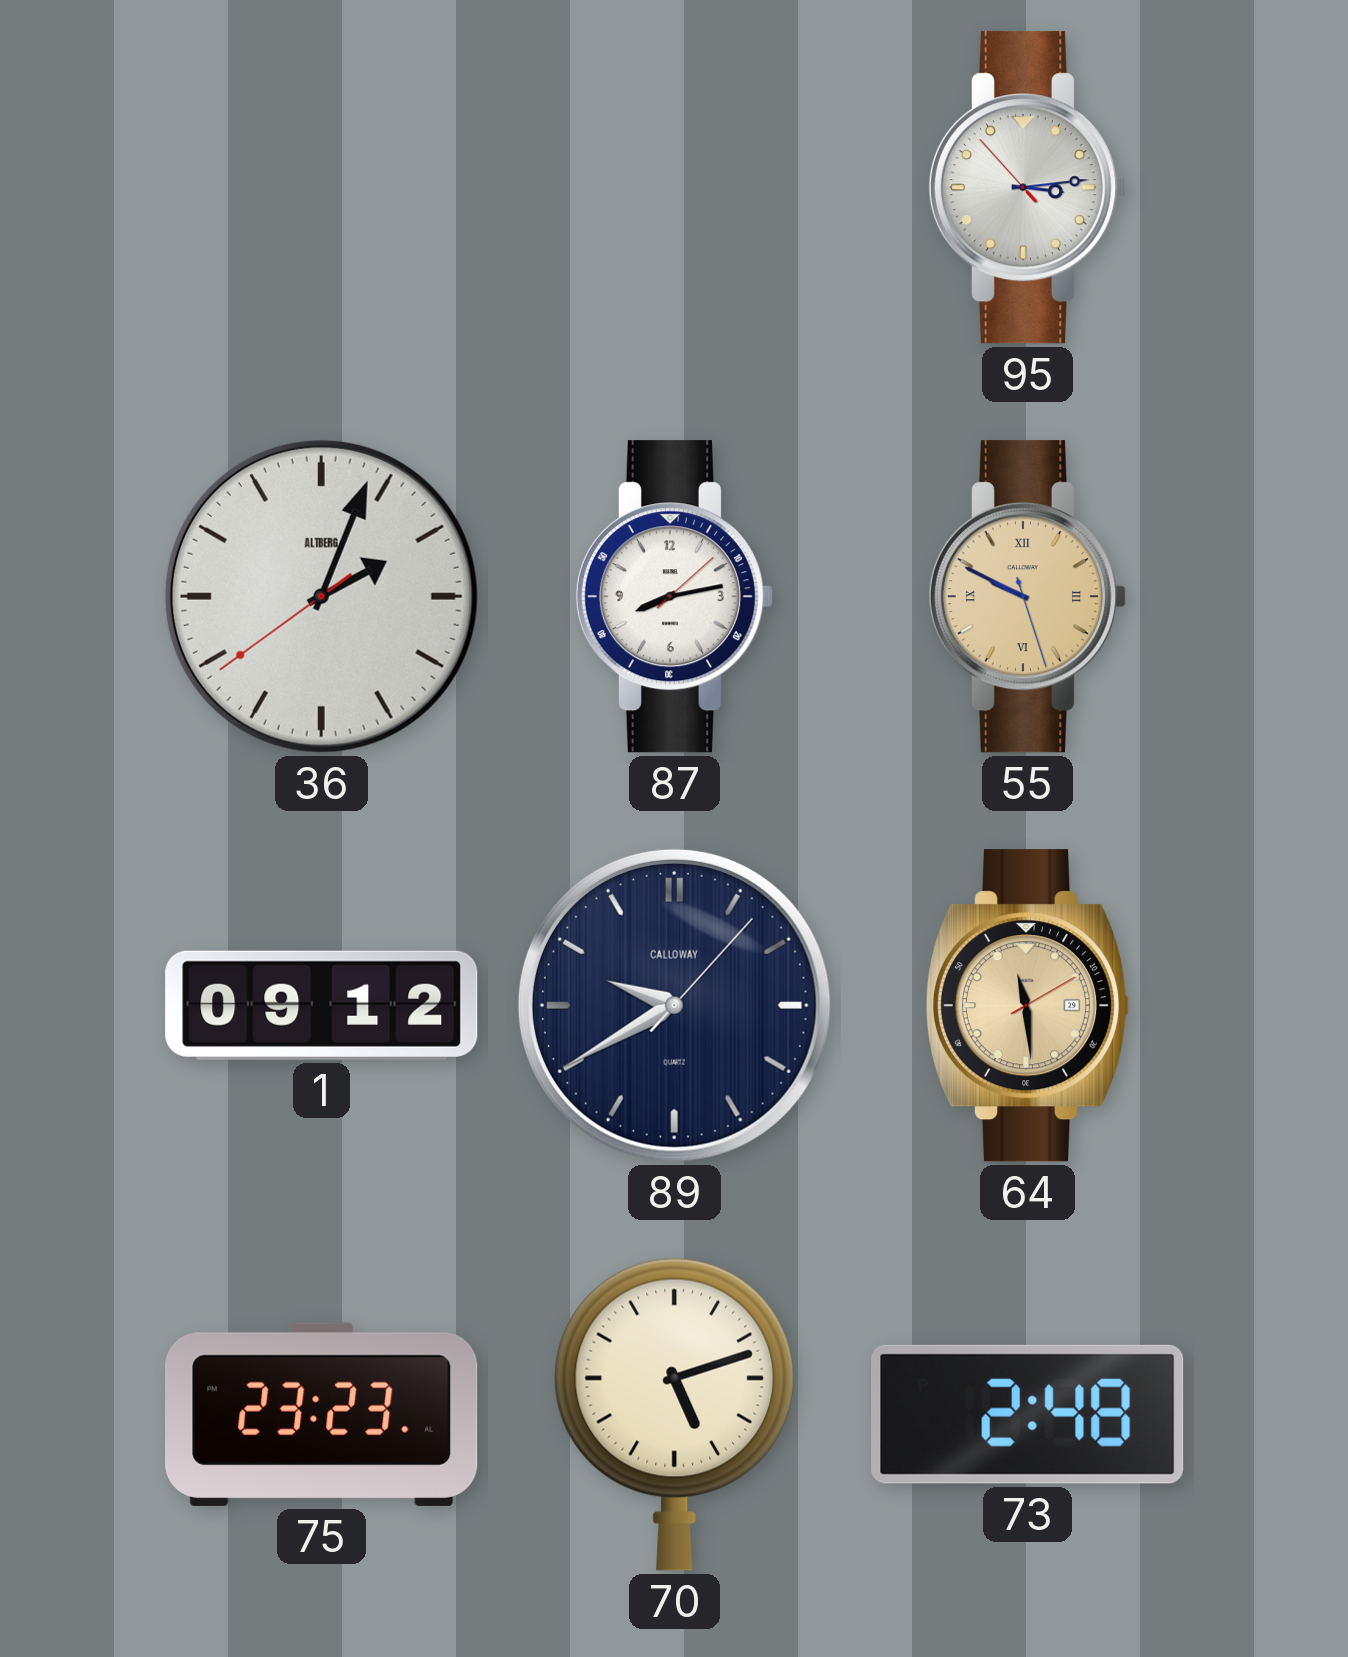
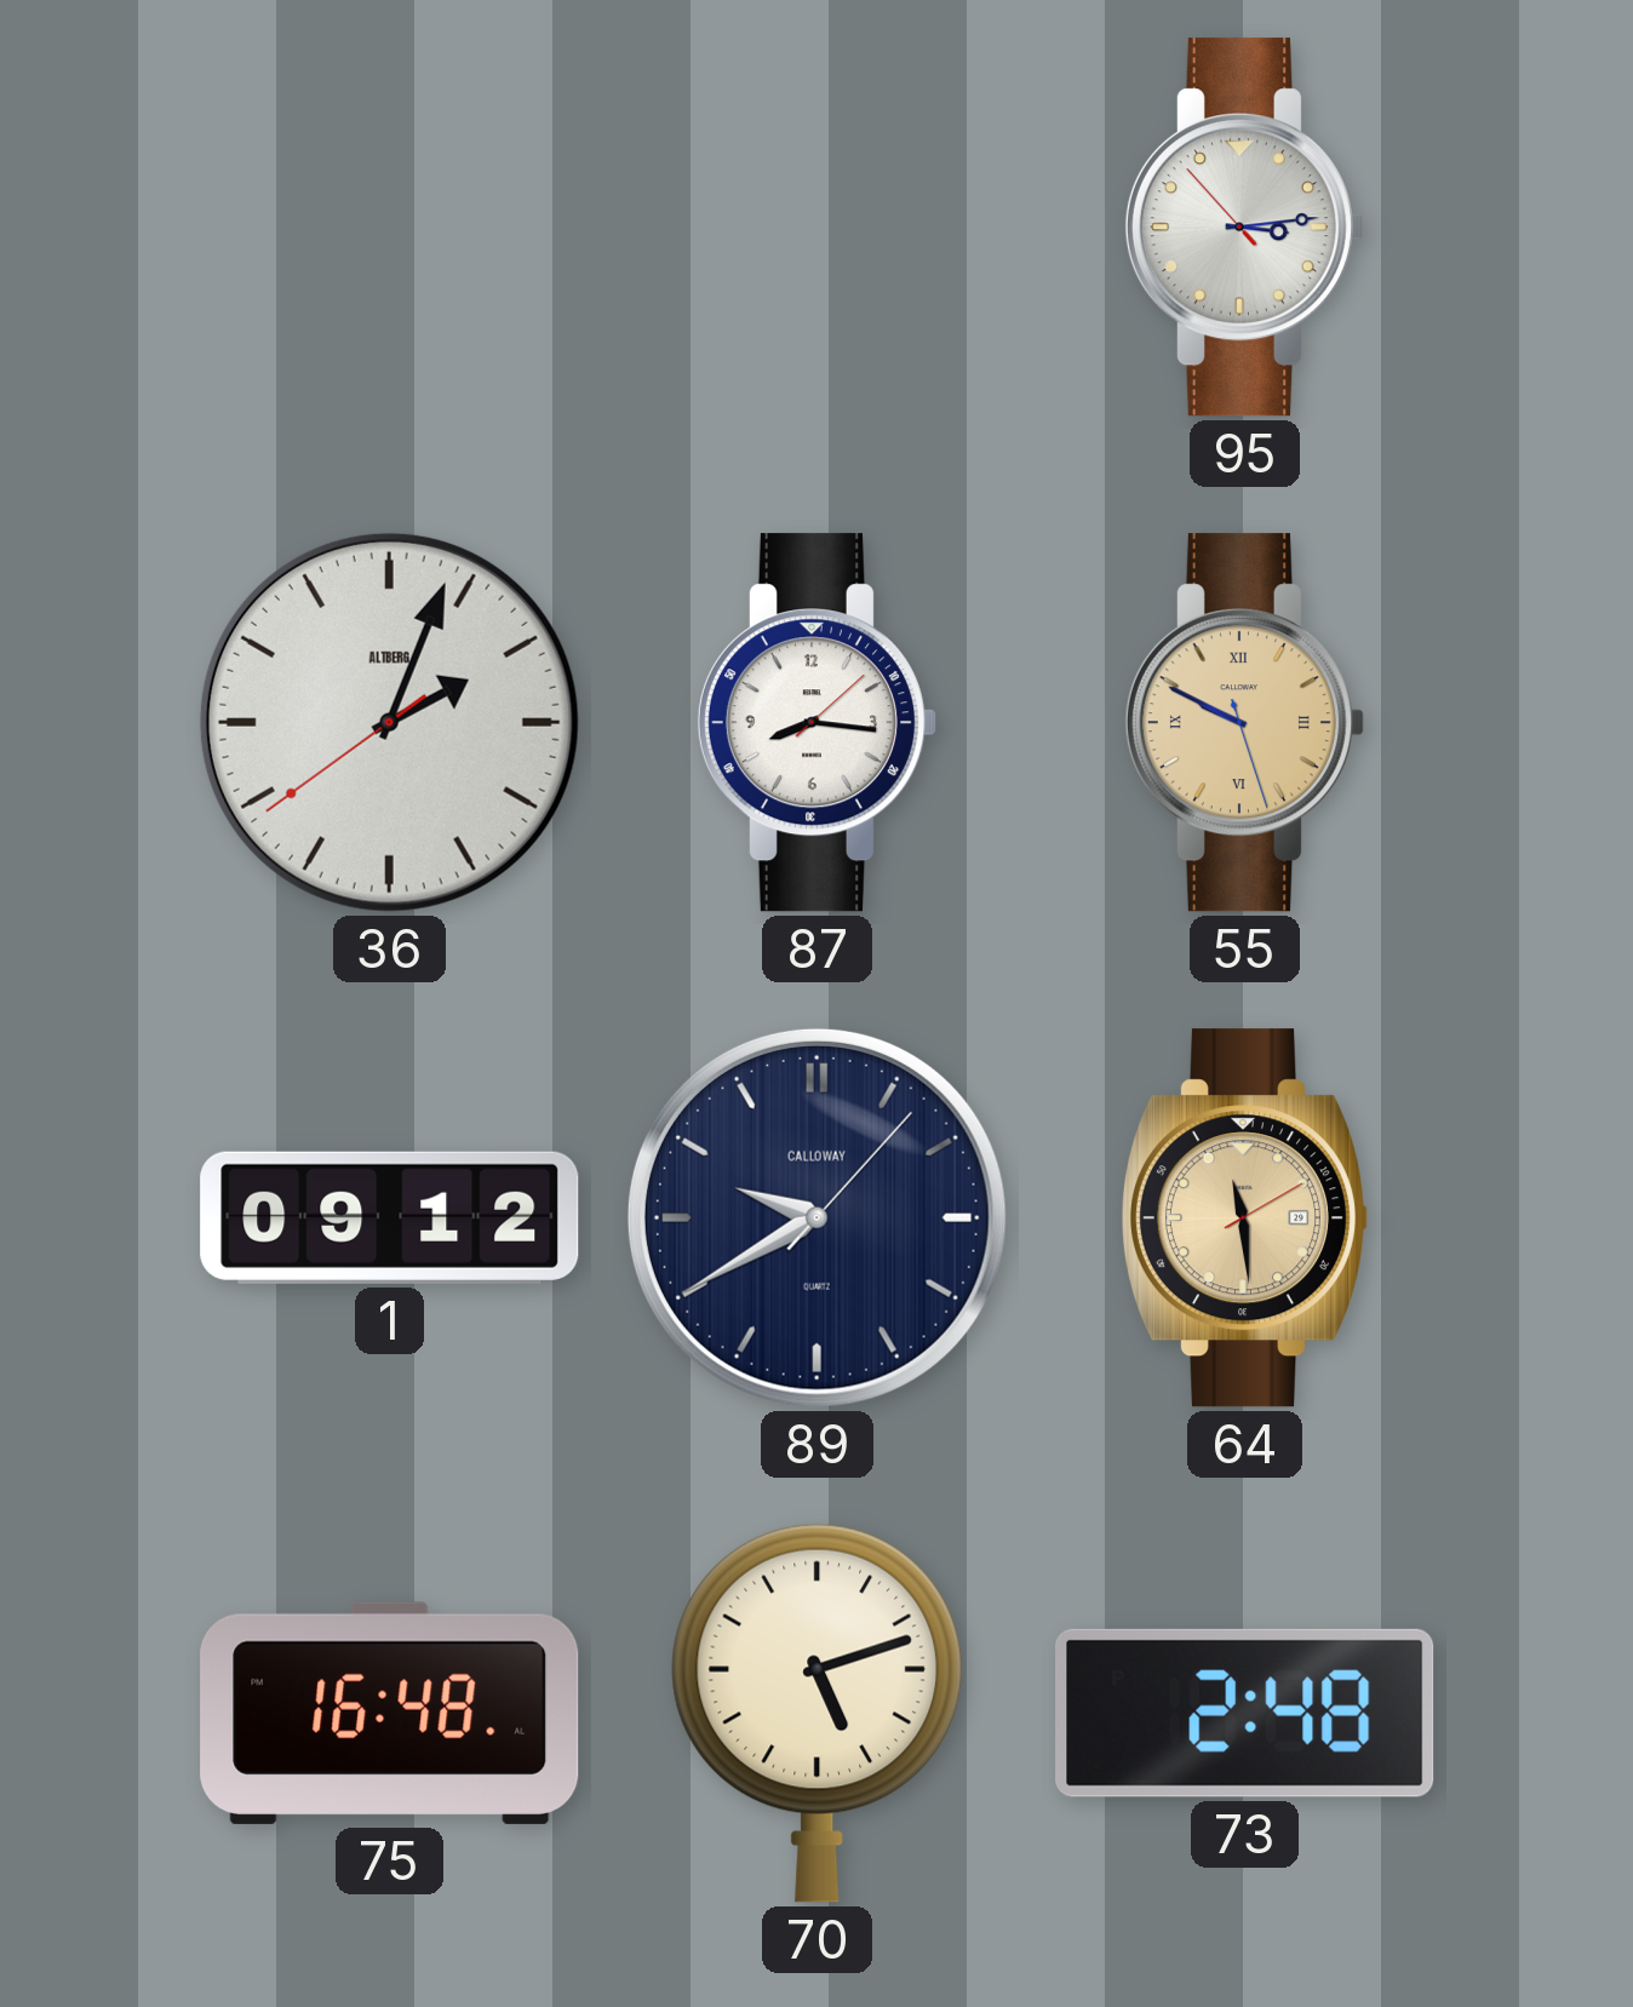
87: 8:13 -> 8:16
75: 23:23 -> 16:48
